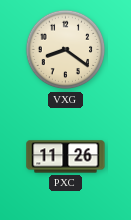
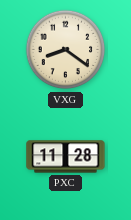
PXC: 11:26 -> 11:28
